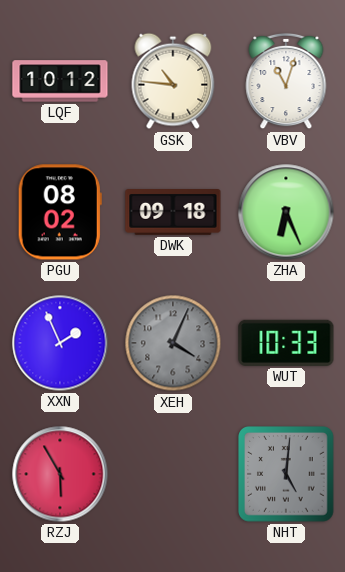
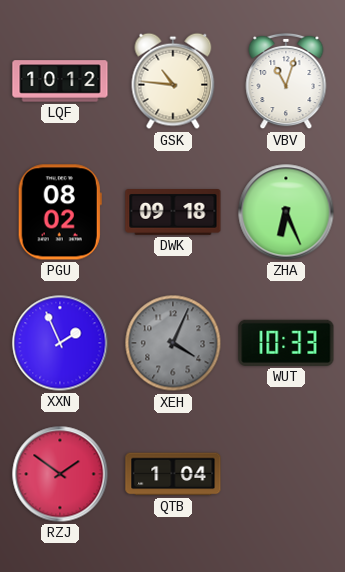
RZJ: 5:55 -> 1:51
QTB: none -> 1:04
NHT: 5:01 -> none
